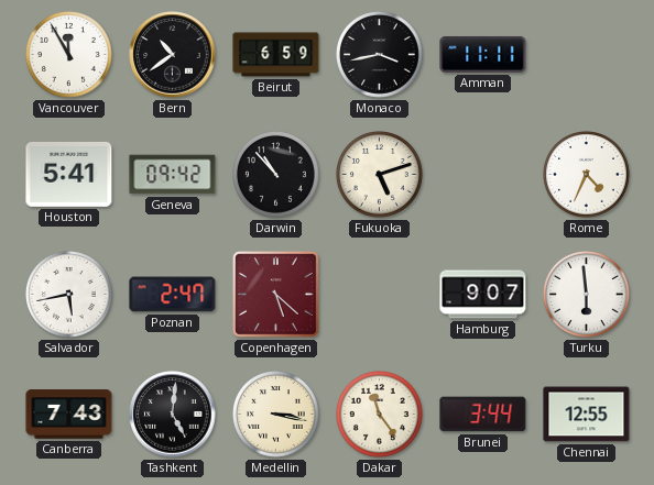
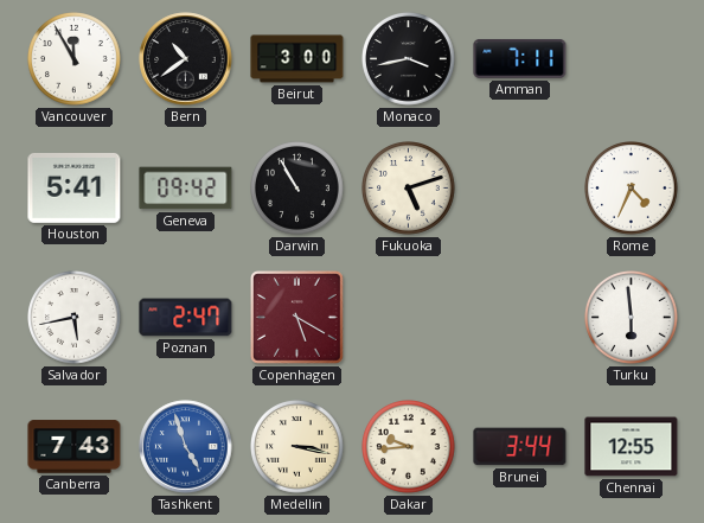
Beirut: 6:59 -> 3:00
Amman: 11:11 -> 7:11
Darwin: 10:53 -> 10:55
Copenhagen: 5:22 -> 5:20
Hamburg: 9:07 -> none
Tashkent: 5:01 -> 4:57
Tashkent dial: black -> blue
Dakar: 11:24 -> 9:44
